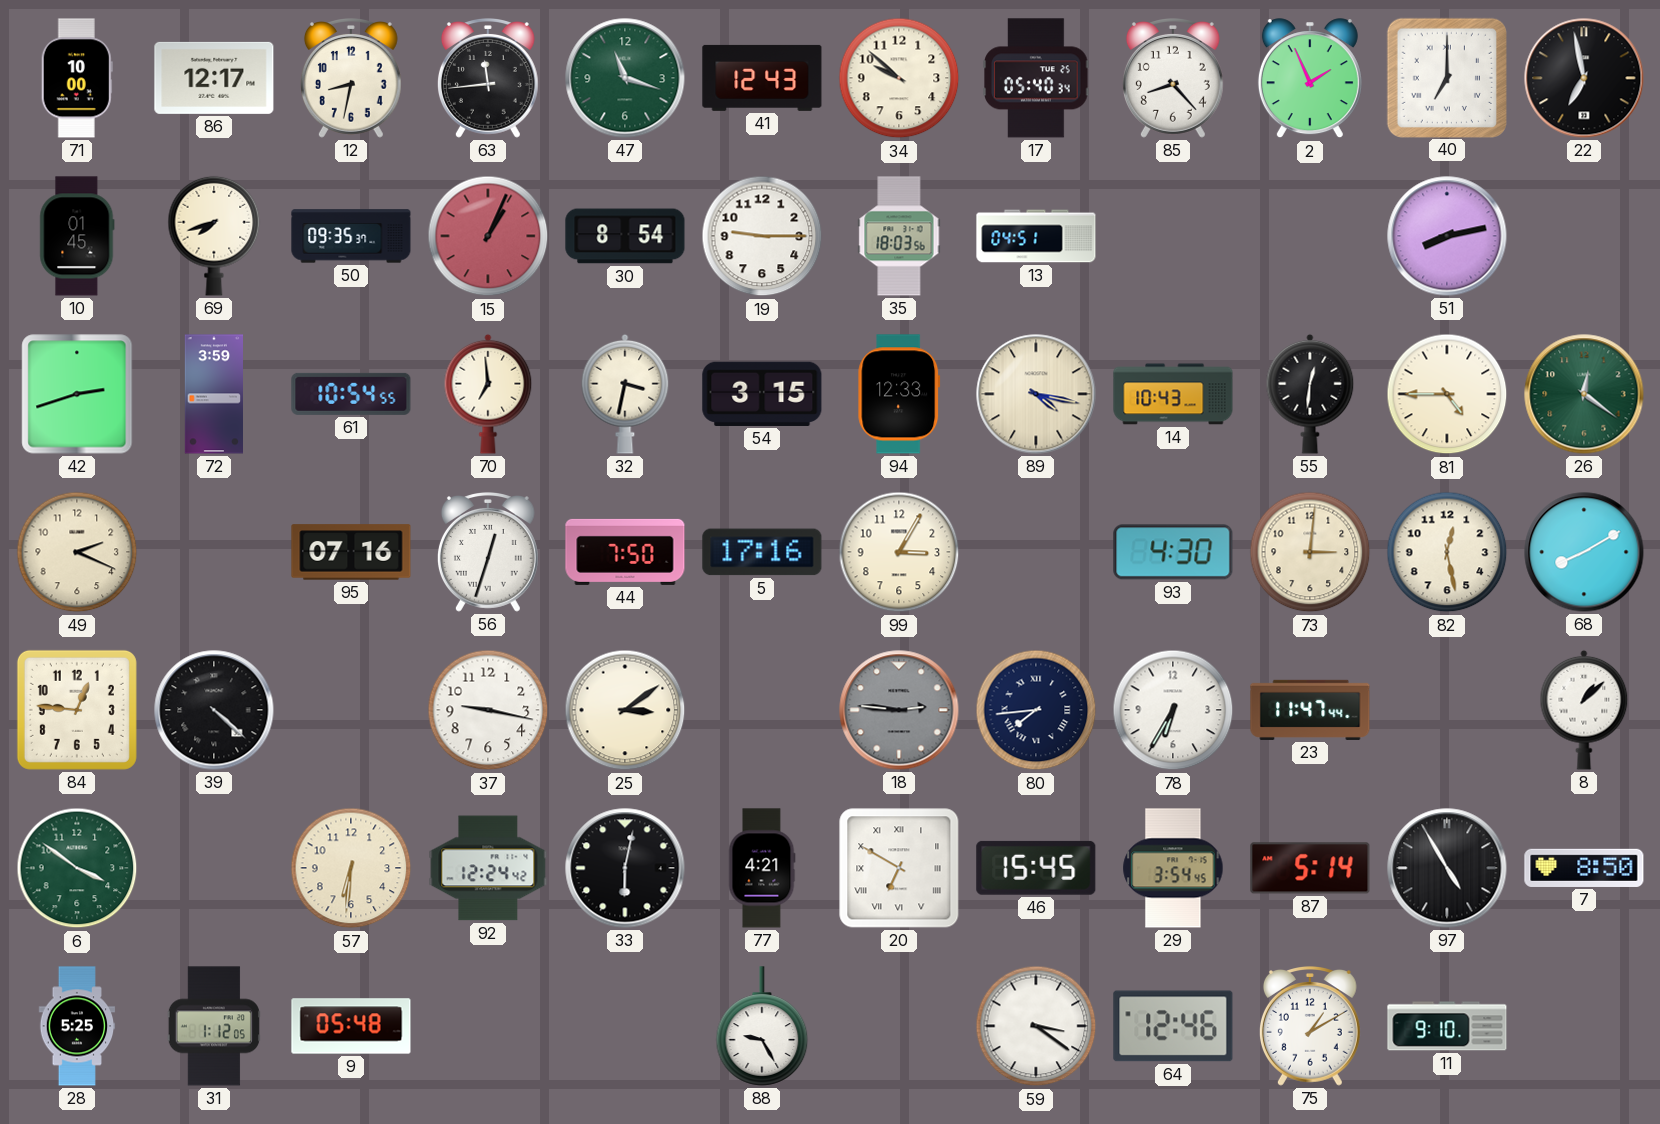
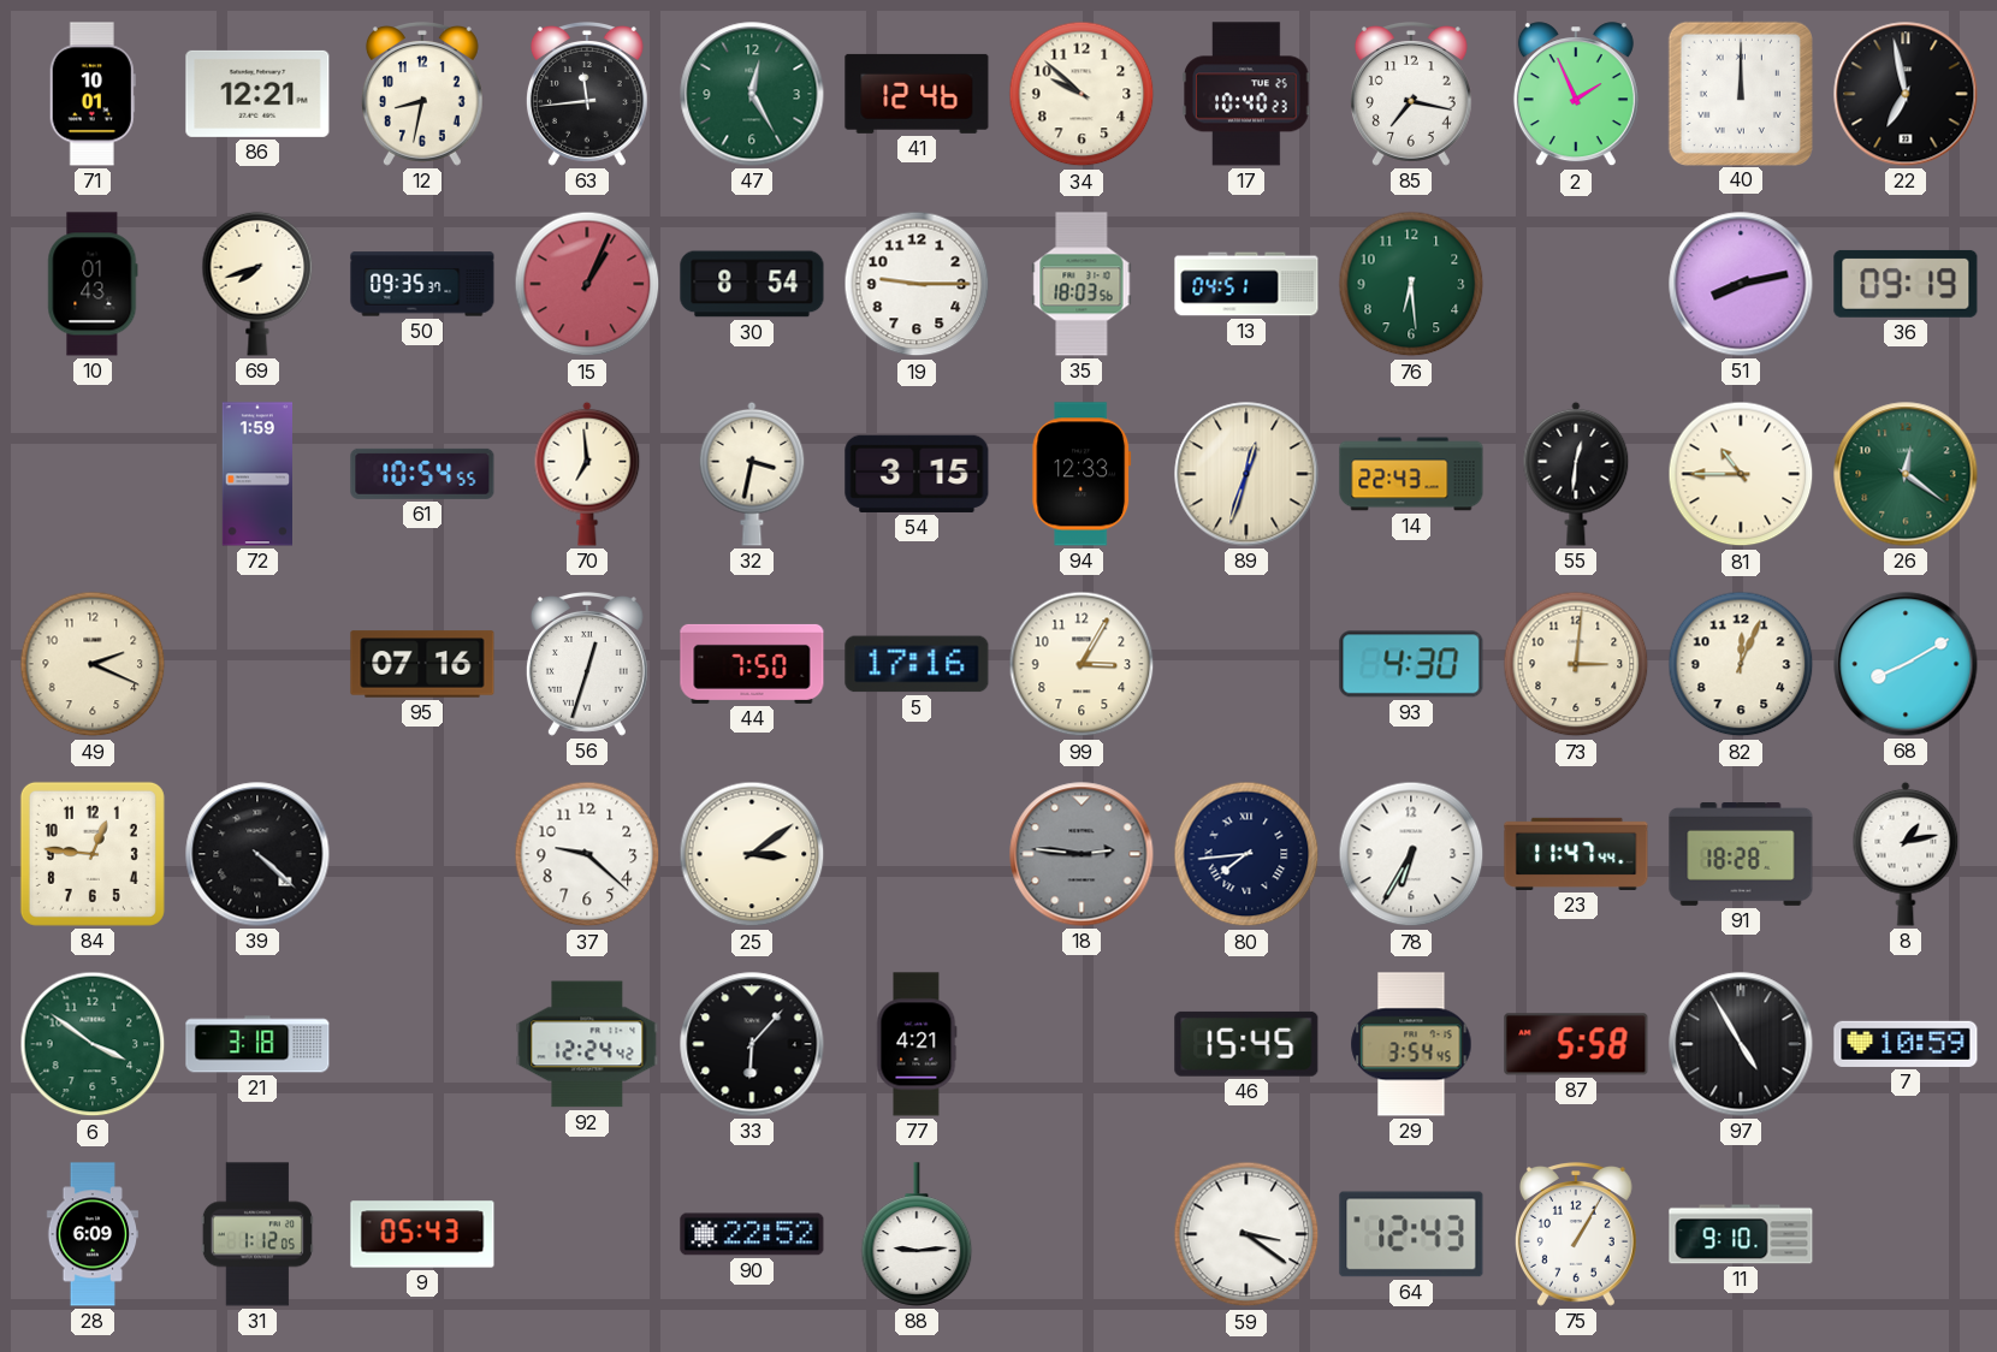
71: 10:00 -> 10:01
86: 12:17 -> 12:21
47: 11:18 -> 12:25
41: 12:43 -> 12:46
17: 05:40 -> 10:40
85: 8:23 -> 7:17
40: 7:00 -> 12:00
10: 01:45 -> 01:43
76: none -> 6:29
36: none -> 09:19
42: 2:42 -> none
72: 3:59 -> 1:59
89: 4:17 -> 12:33
14: 10:43 -> 22:43
81: 4:45 -> 10:45
82: 12:28 -> 12:04
37: 9:17 -> 9:22
91: none -> 18:28
8: 1:08 -> 1:13
21: none -> 3:18
57: 6:31 -> none
33: 6:02 -> 6:07
20: 6:50 -> none
87: 5:14 -> 5:58
7: 8:50 -> 10:59
28: 5:25 -> 6:09
9: 05:48 -> 05:43
90: none -> 22:52
88: 9:25 -> 9:14
64: 12:46 -> 12:43
75: 1:10 -> 1:05
